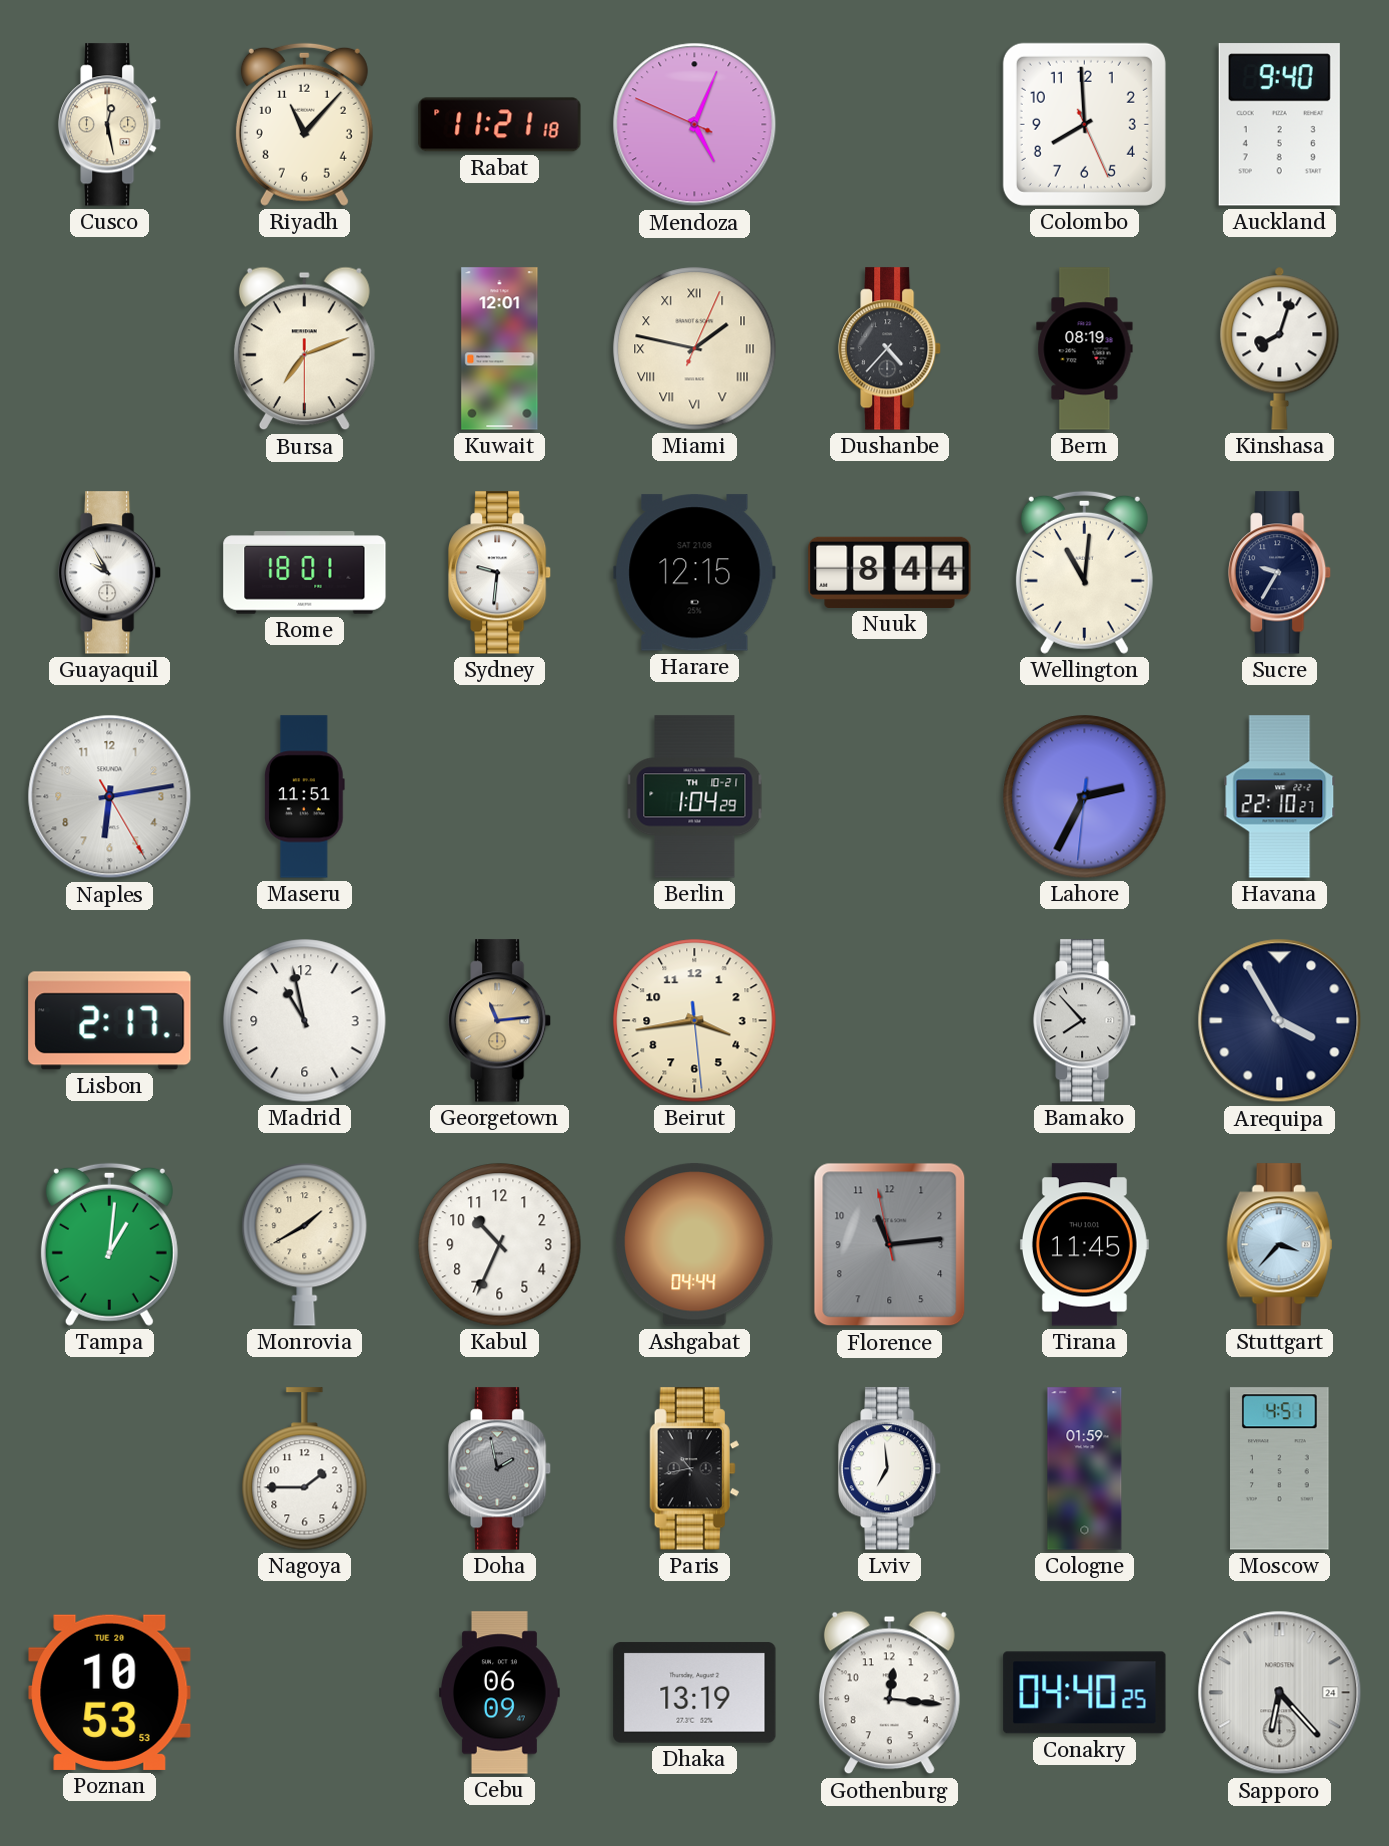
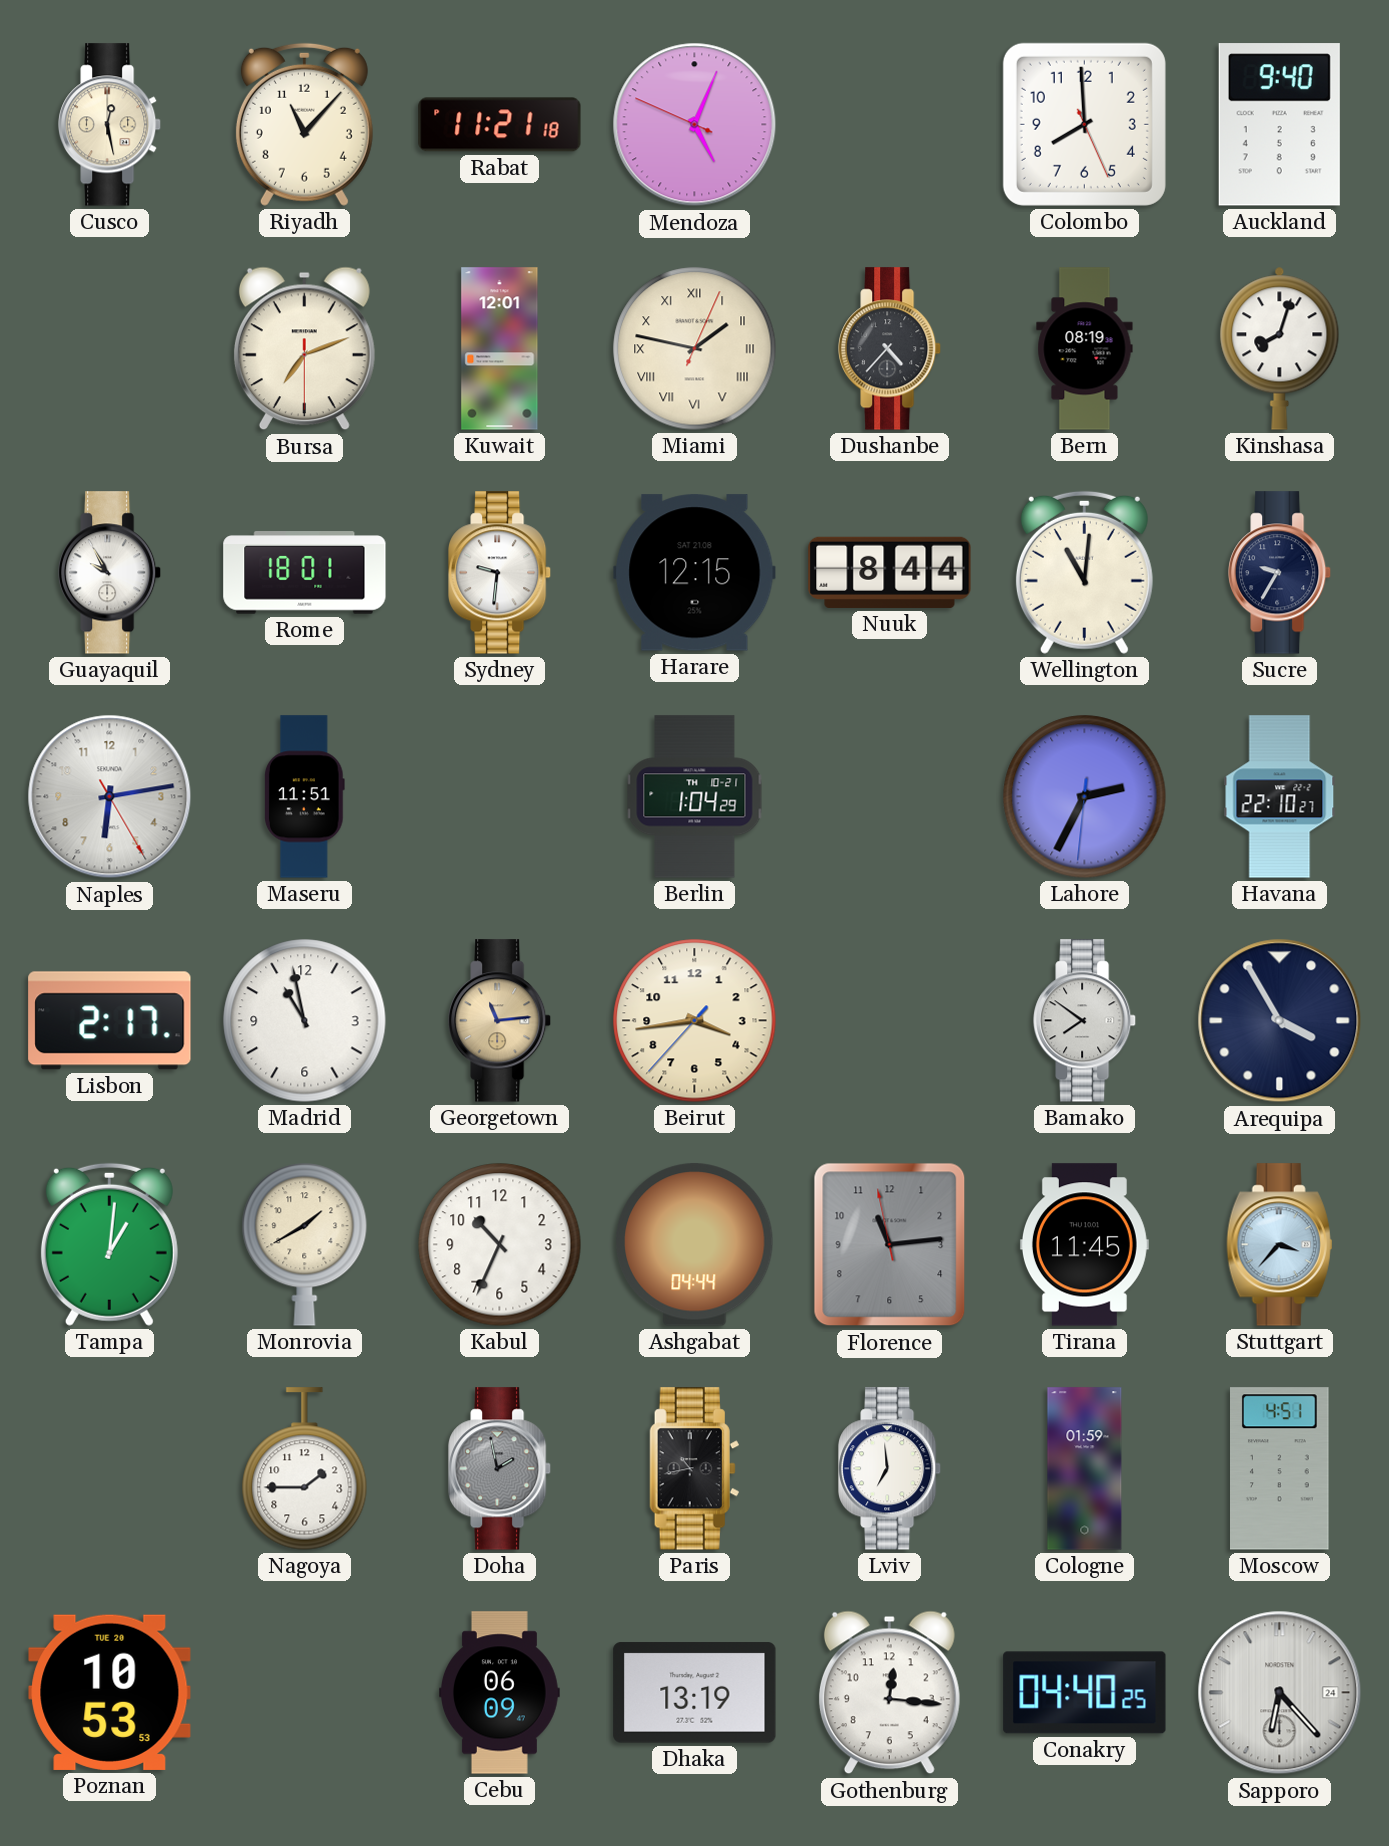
Beirut: 3:43:29 -> 3:43:37
Bamako: 7:53 -> 7:51
